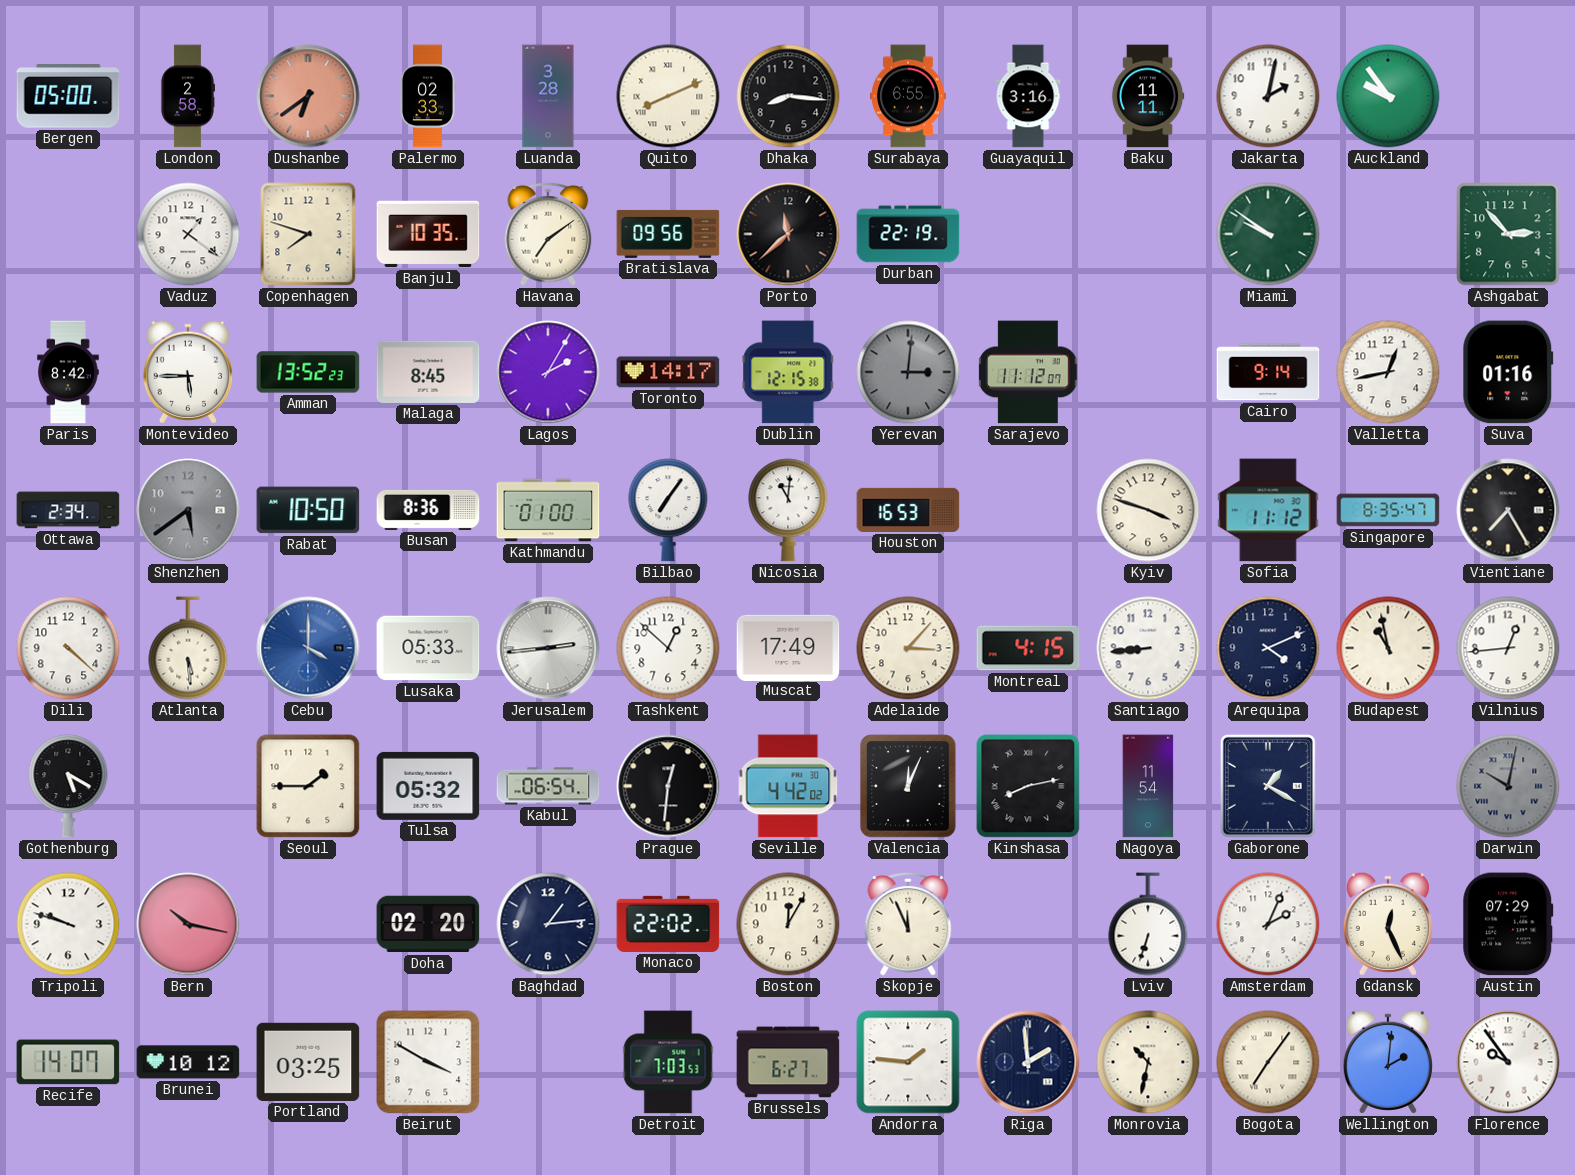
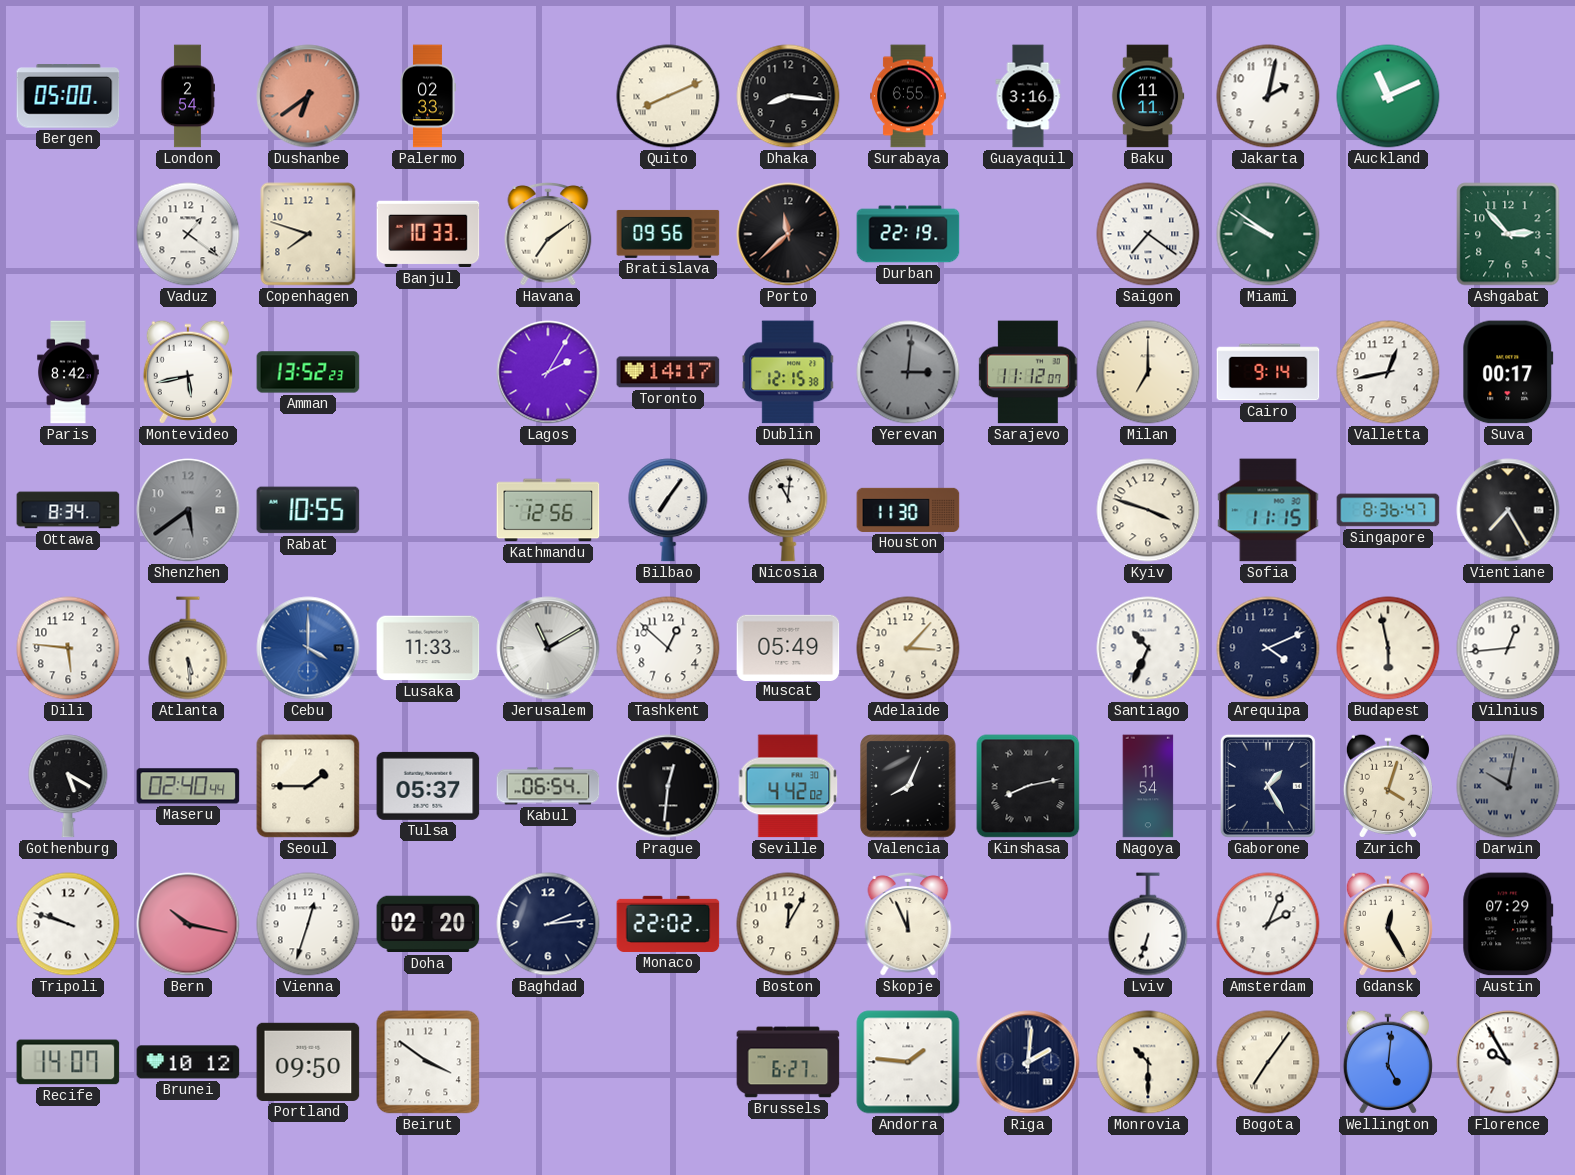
London: 2:58 -> 2:54
Luanda: 3:28 -> none
Auckland: 9:54 -> 11:11
Banjul: 10:35 -> 10:33
Saigon: none -> 7:21
Montevideo: 5:45 -> 5:43
Malaga: 8:45 -> none
Milan: none -> 7:00
Suva: 01:16 -> 00:17
Ottawa: 2:34 -> 8:34
Rabat: 10:50 -> 10:55
Busan: 8:36 -> none
Kathmandu: 01:00 -> 12:56
Houston: 16:53 -> 11:30
Sofia: 11:12 -> 11:15
Singapore: 8:35 -> 8:36
Dili: 4:22 -> 5:46
Lusaka: 05:33 -> 11:33
Jerusalem: 2:44 -> 11:10
Muscat: 17:49 -> 05:49
Montreal: 4:15 -> none
Santiago: 8:44 -> 10:34
Budapest: 10:58 -> 5:58
Maseru: none -> 02:40
Tulsa: 05:32 -> 05:37
Valencia: 12:04 -> 8:04
Gaborone: 1:20 -> 1:25
Zurich: none -> 4:03
Vienna: none -> 12:33
Baghdad: 1:14 -> 2:14
Gdansk: 12:26 -> 12:25
Portland: 03:25 -> 09:50
Beirut: 3:50 -> 3:51
Detroit: 7:03 -> none
Riga: 1:59 -> 2:01
Monrovia: 10:32 -> 10:30
Wellington: 2:01 -> 5:01
Florence: 9:54 -> 9:55
